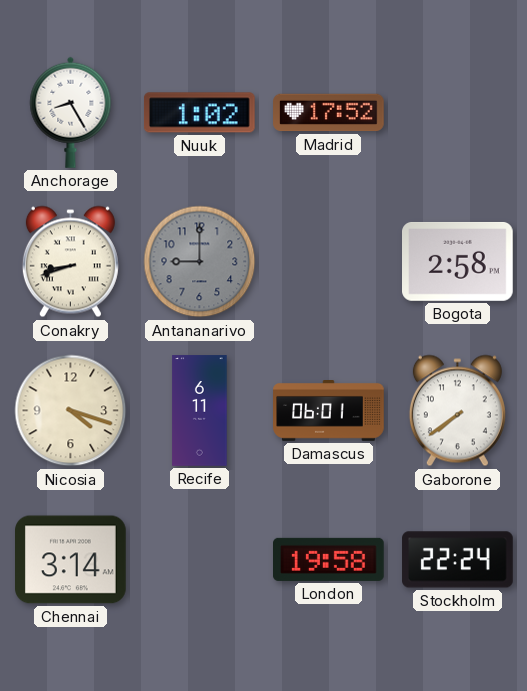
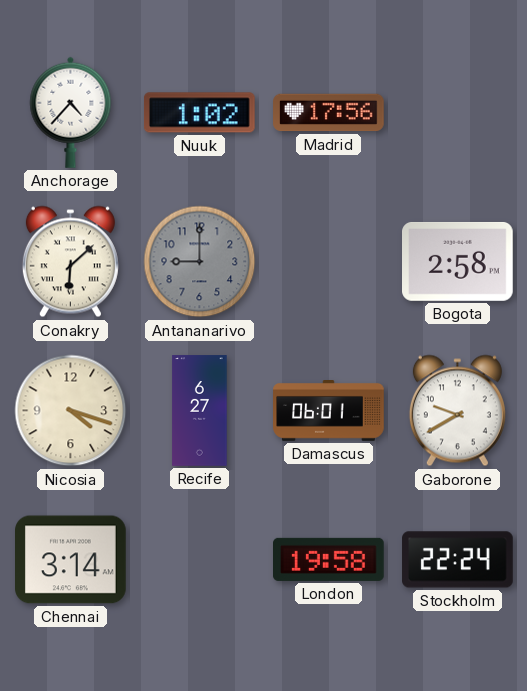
Anchorage: 8:25 -> 4:37
Madrid: 17:52 -> 17:56
Conakry: 8:42 -> 6:08
Recife: 6:11 -> 6:27
Gaborone: 7:39 -> 9:40
